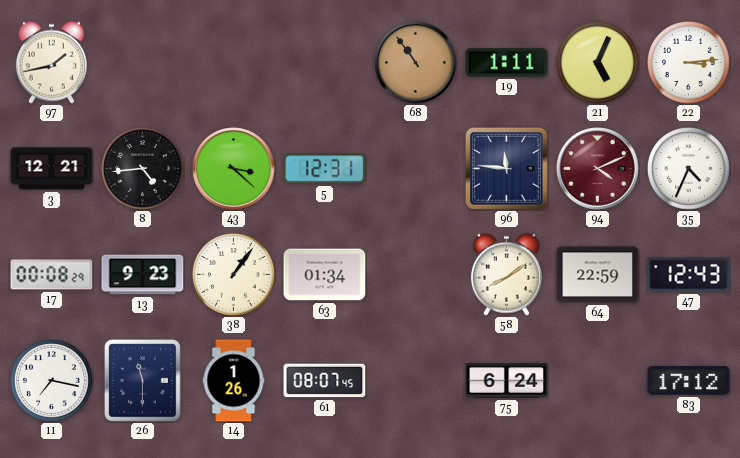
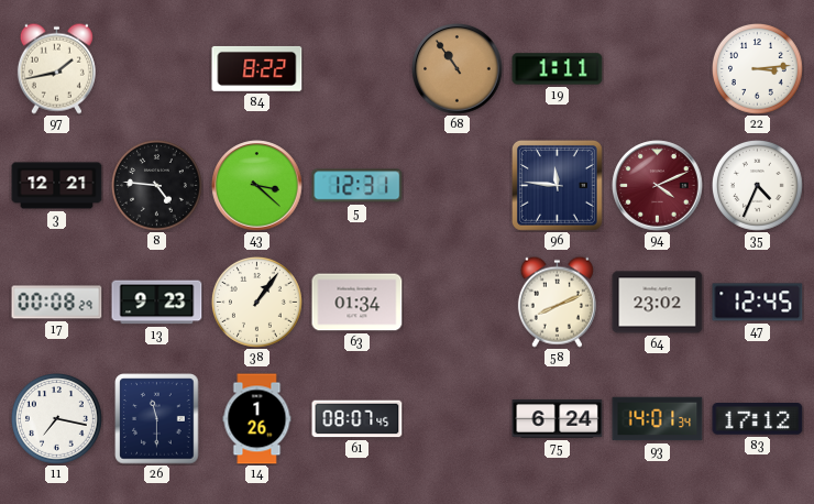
84: none -> 8:22
21: 5:04 -> none
8: 4:44 -> 4:46
58: 8:09 -> 8:11
64: 22:59 -> 23:02
47: 12:43 -> 12:45
93: none -> 14:01
